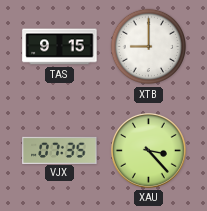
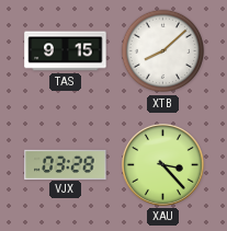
XTB: 9:00 -> 8:08
VJX: 07:35 -> 03:28
